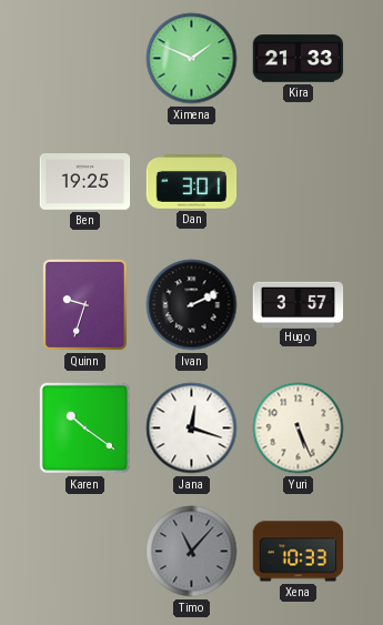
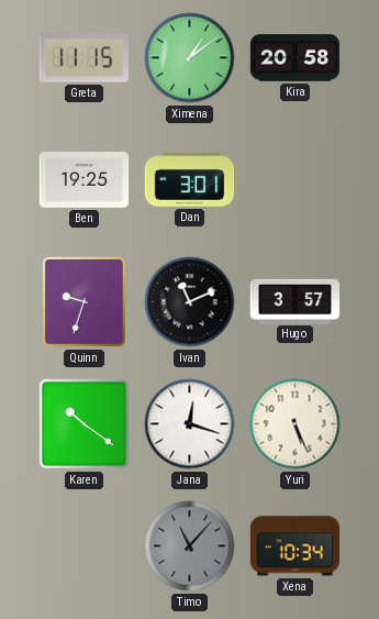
Greta: none -> 11:15
Ximena: 1:49 -> 1:09
Kira: 21:33 -> 20:58
Ivan: 2:11 -> 11:11
Xena: 10:33 -> 10:34
